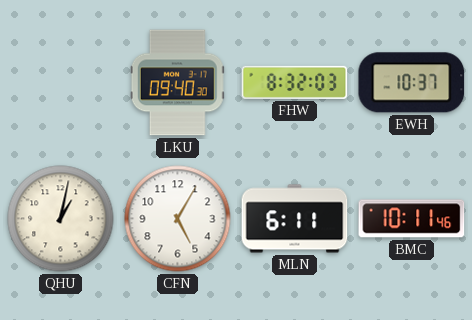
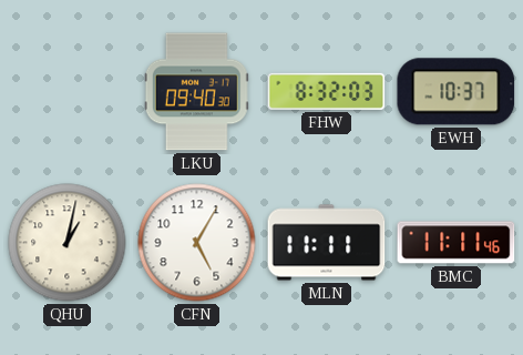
MLN: 6:11 -> 11:11
BMC: 10:11 -> 11:11
